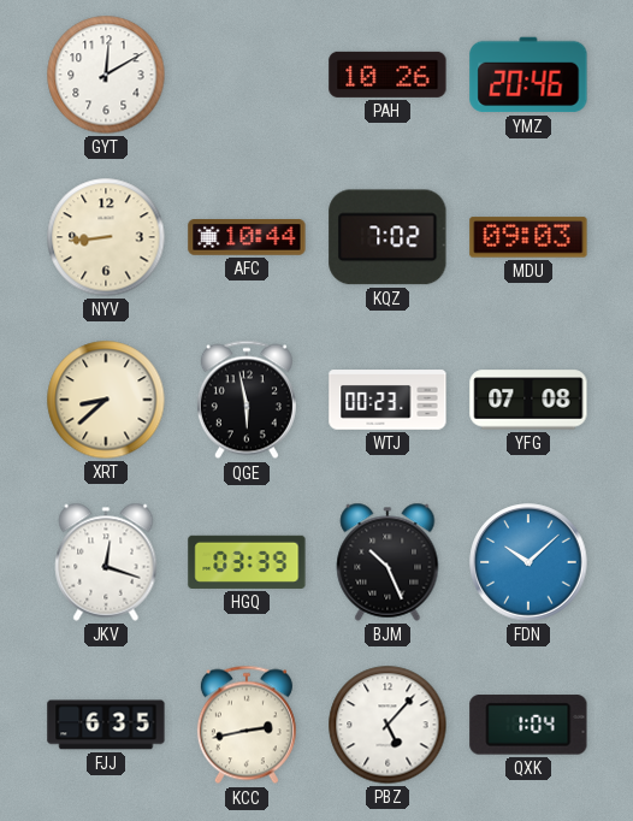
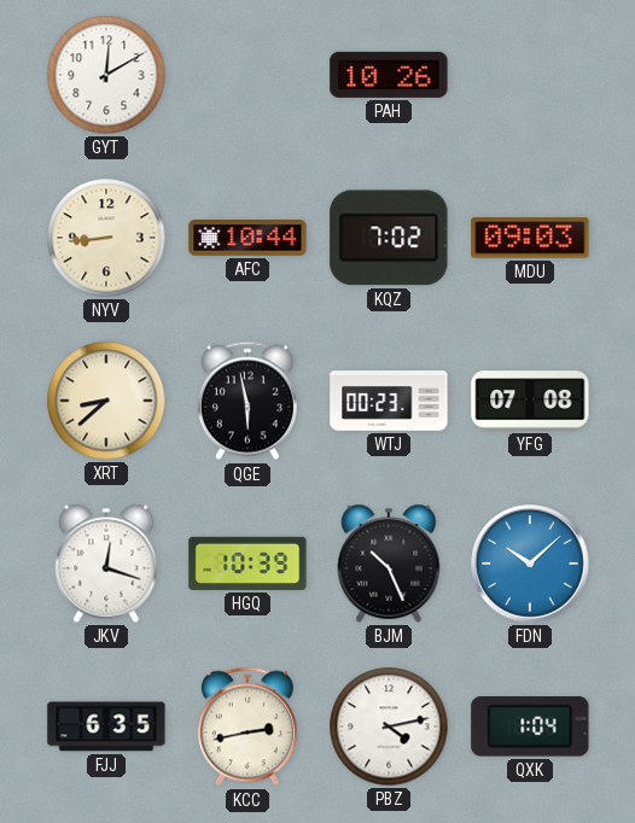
YMZ: 20:46 -> none
HGQ: 03:39 -> 10:39
PBZ: 5:07 -> 4:13
